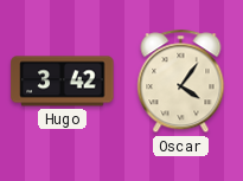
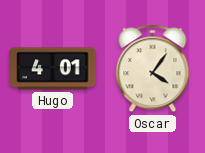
Hugo: 3:42 -> 4:01
